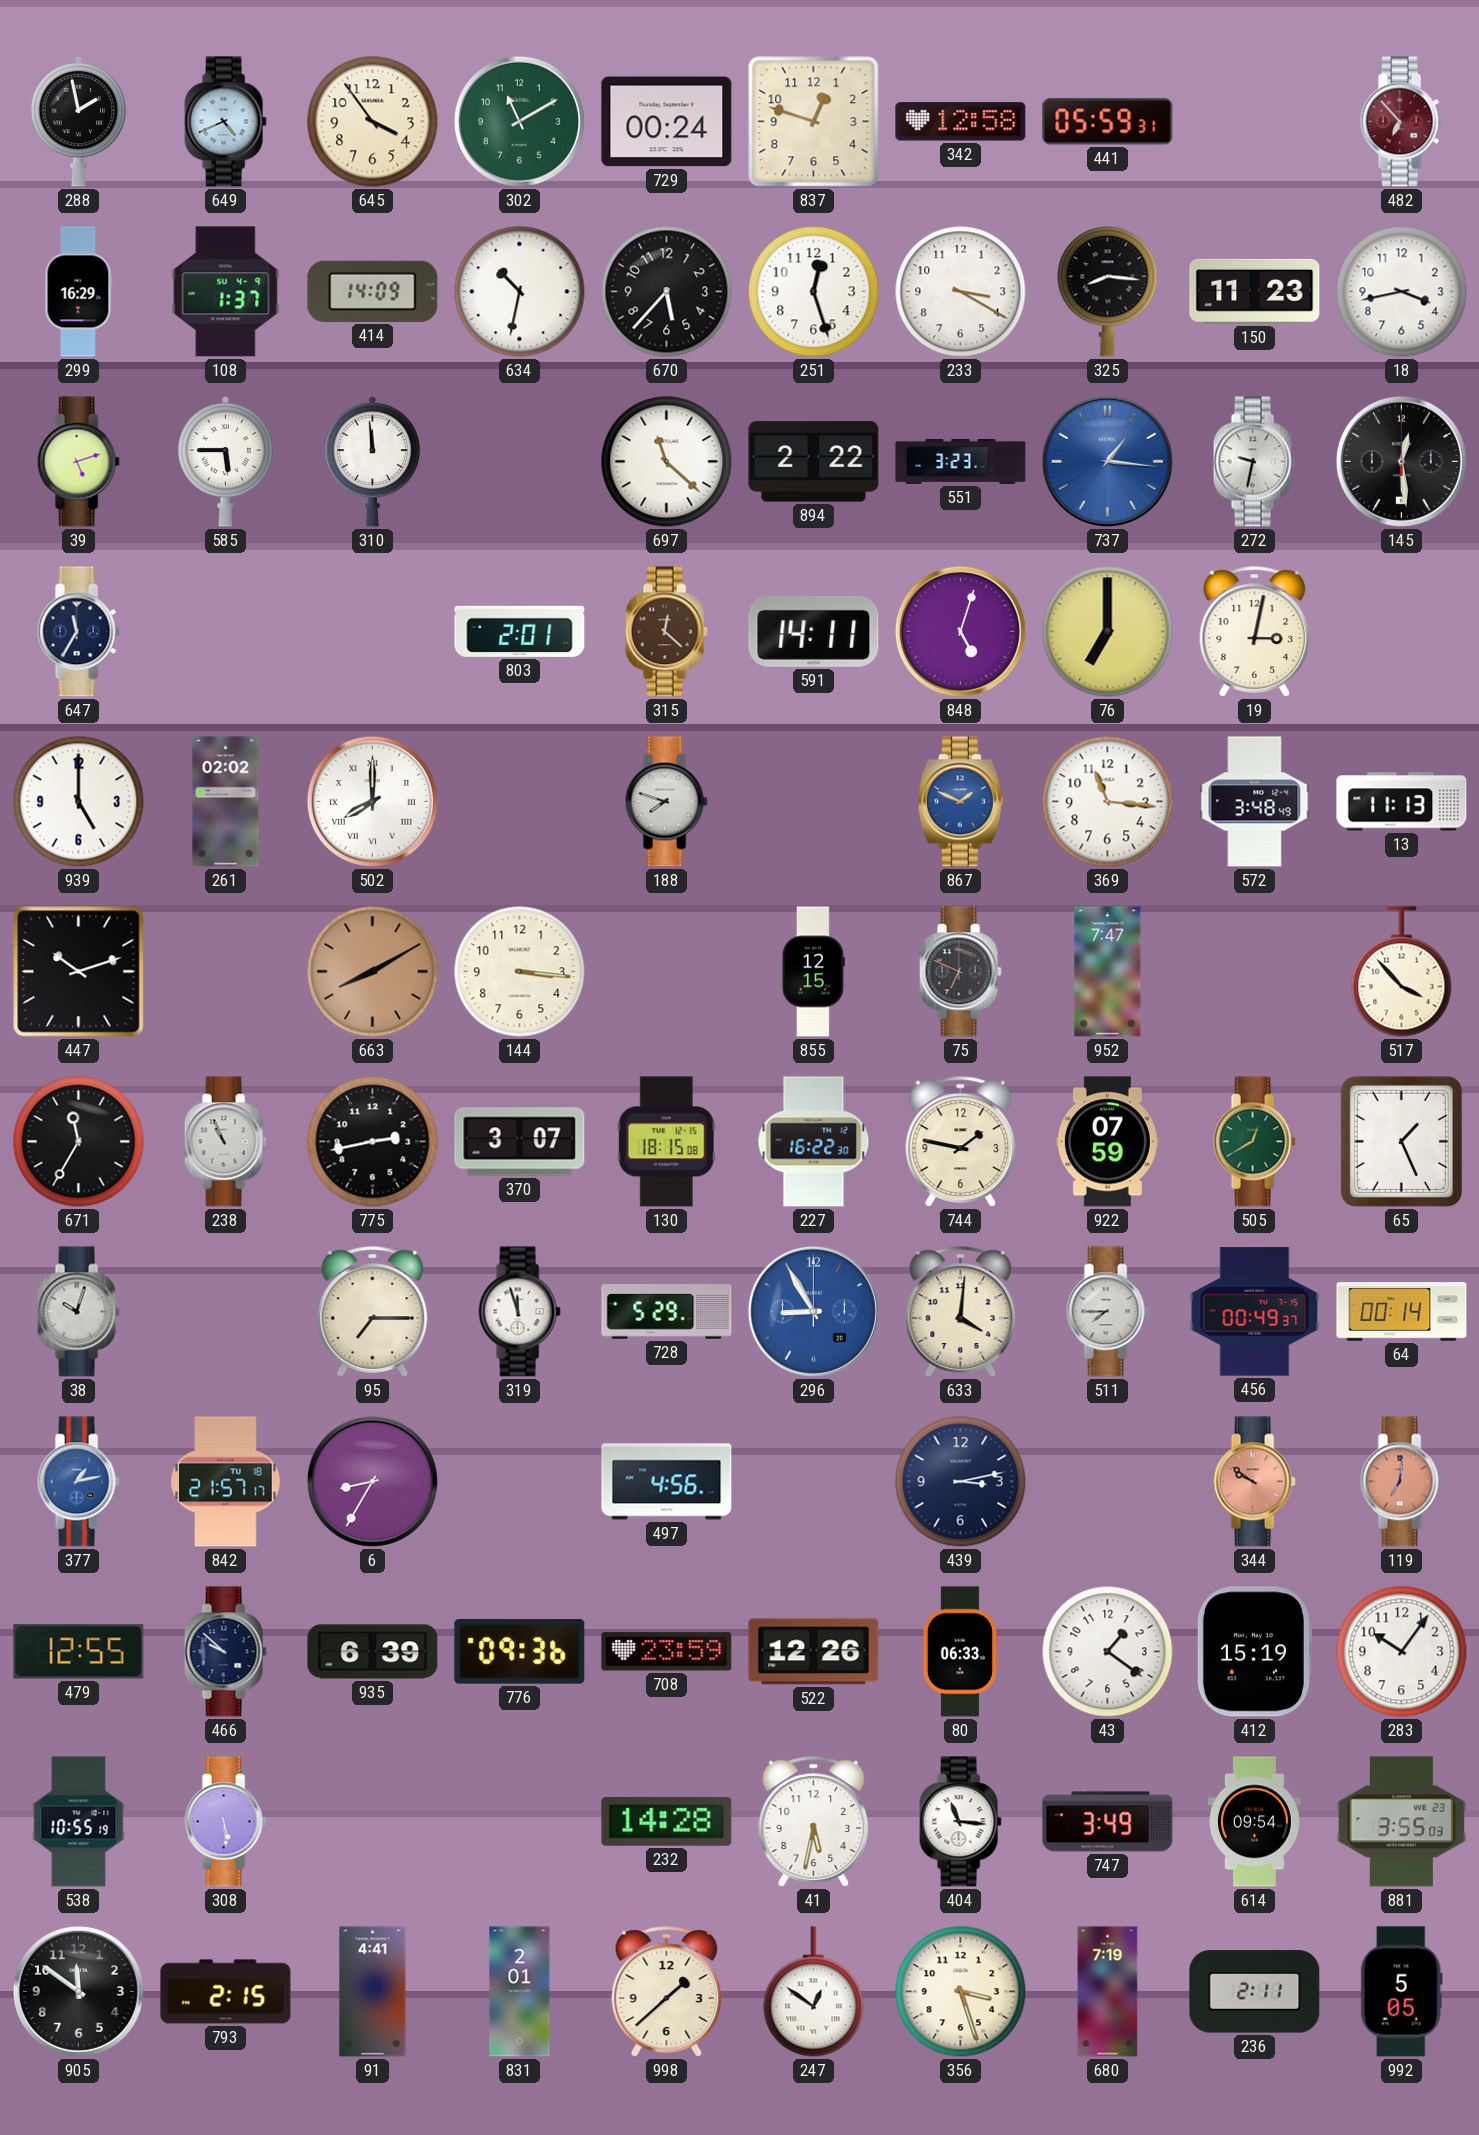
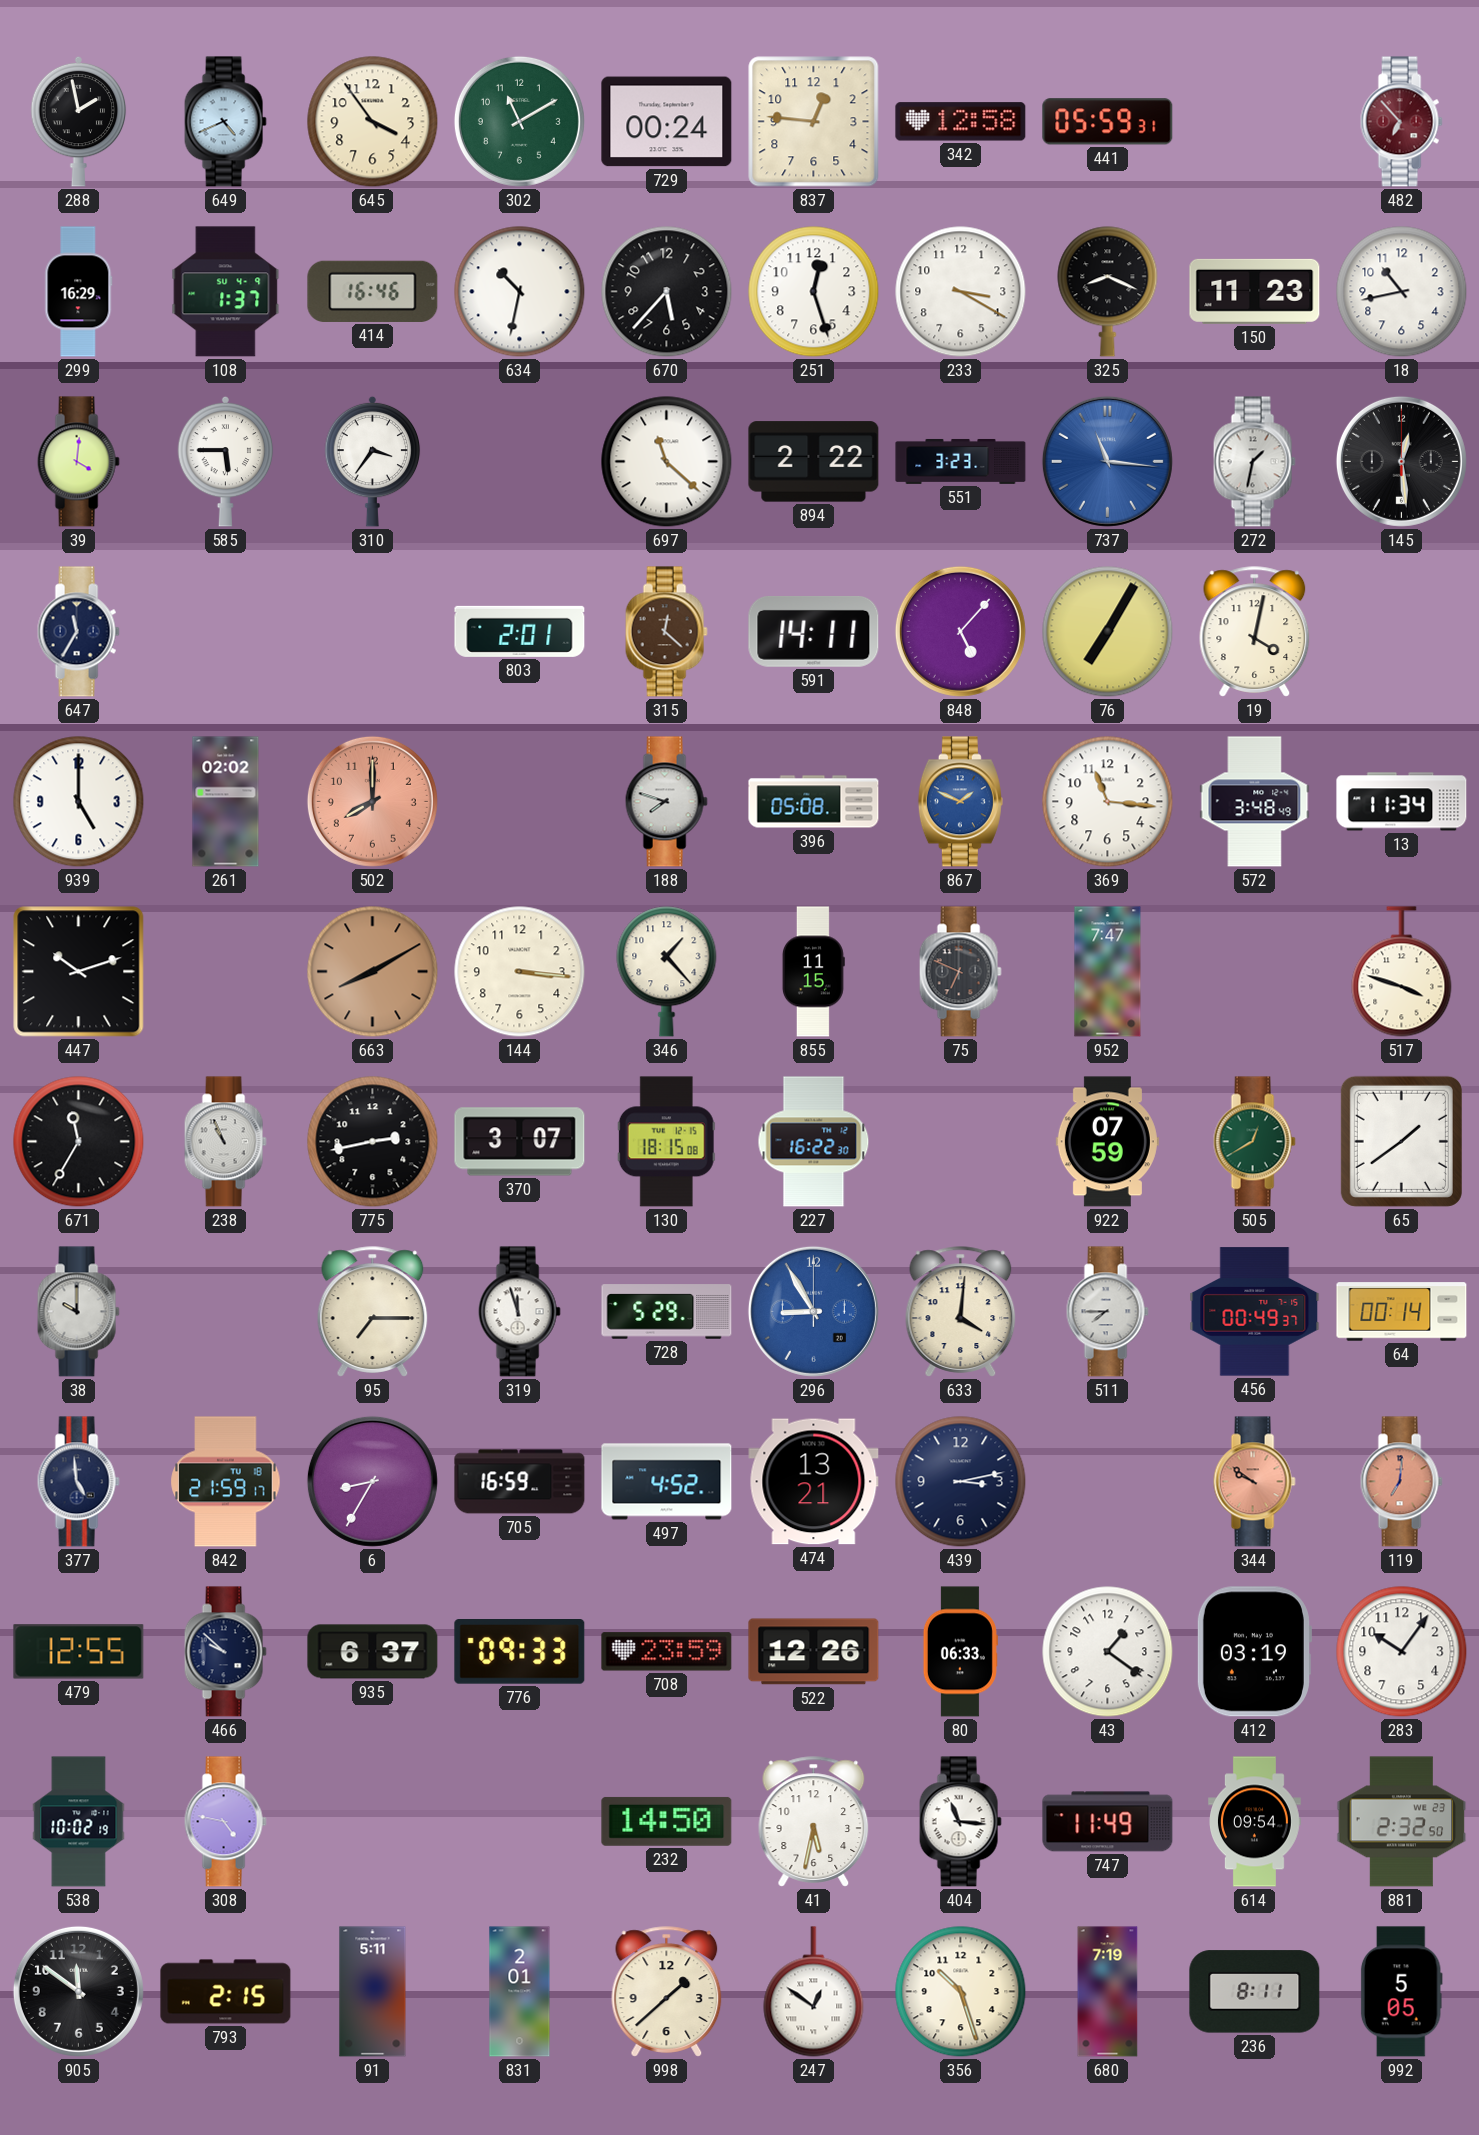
837: 12:48 -> 12:46
414: 14:09 -> 16:46
325: 8:16 -> 8:19
18: 3:43 -> 10:43
39: 5:12 -> 4:01
310: 11:59 -> 3:36
737: 1:16 -> 11:16
272: 9:32 -> 1:32
848: 5:03 -> 5:07
76: 7:00 -> 7:05
19: 3:02 -> 4:02
502 dial: white -> salmon
502 numerals: Roman -> Arabic
396: none -> 05:08
13: 11:13 -> 11:34
346: none -> 1:23
855: 12:15 -> 11:15
517: 3:53 -> 3:48
744: 1:47 -> none
65: 1:26 -> 1:39
38: 10:03 -> 10:00
377: 1:13 -> 4:59
377 dial: blue -> navy
842: 21:57 -> 21:59
705: none -> 16:59
497: 4:56 -> 4:52
474: none -> 13:21
935: 6:39 -> 6:37
776: 09:36 -> 09:33
412: 15:19 -> 03:19
538: 10:55 -> 10:02
308: 5:29 -> 4:47
232: 14:28 -> 14:50
747: 3:49 -> 11:49
881: 3:55 -> 2:32
91: 4:41 -> 5:11
356: 3:27 -> 10:27
236: 2:11 -> 8:11
